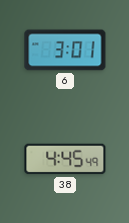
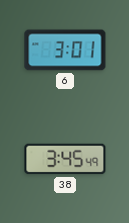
38: 4:45 -> 3:45
